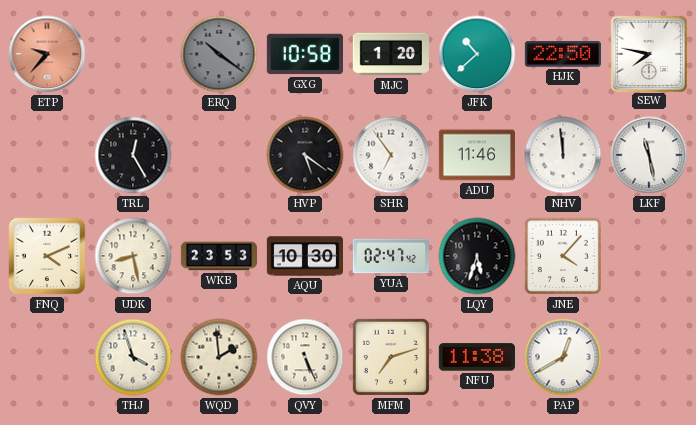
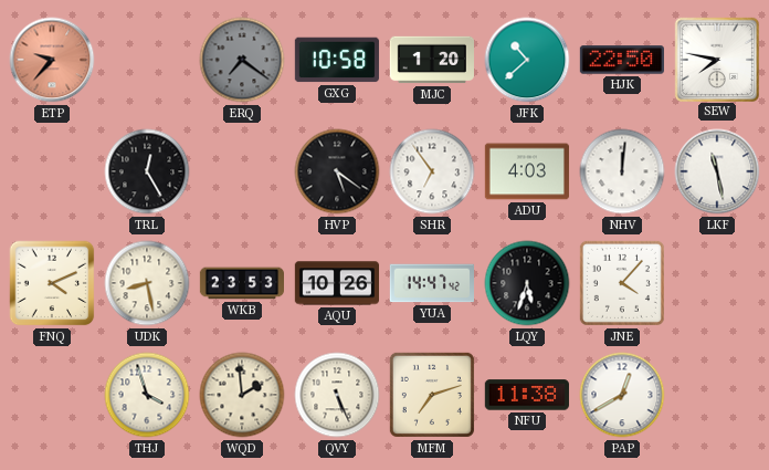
ERQ: 10:21 -> 7:21
ADU: 11:46 -> 4:03
NHV: 11:59 -> 12:01
AQU: 10:30 -> 10:26
YUA: 02:47 -> 14:47
